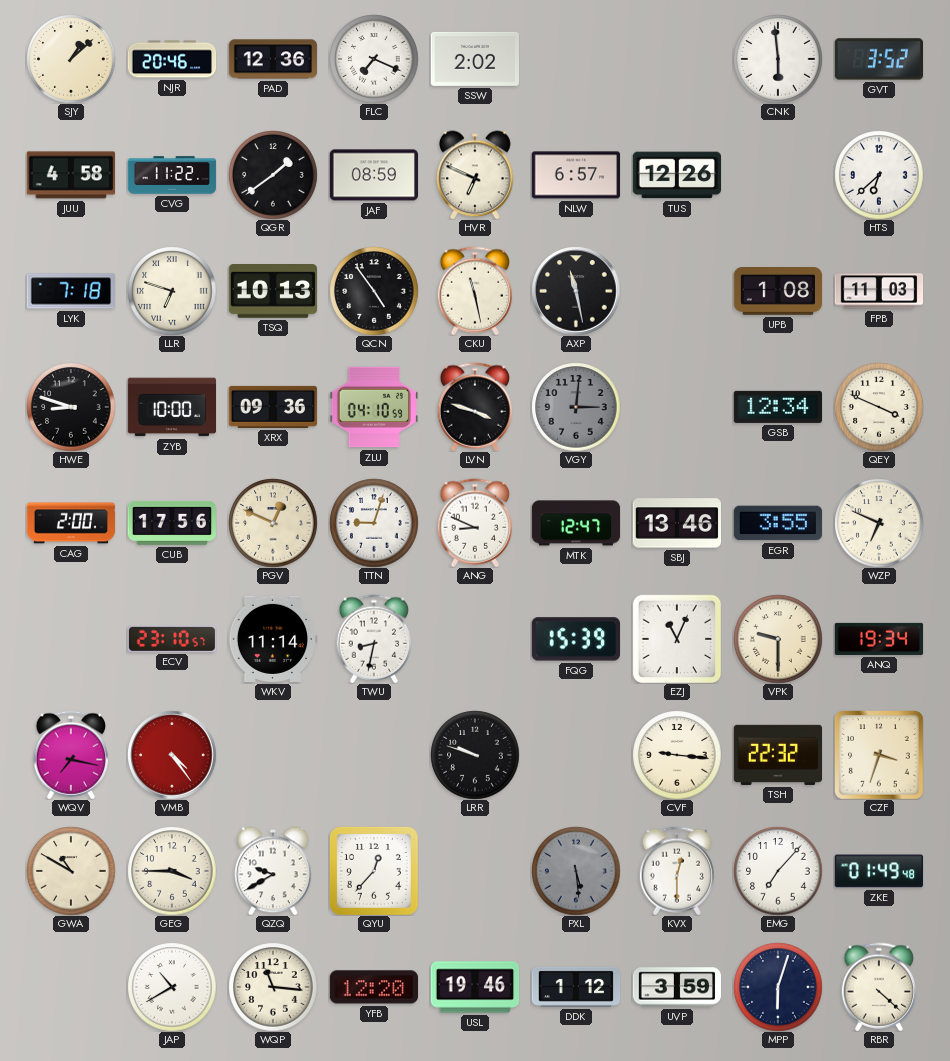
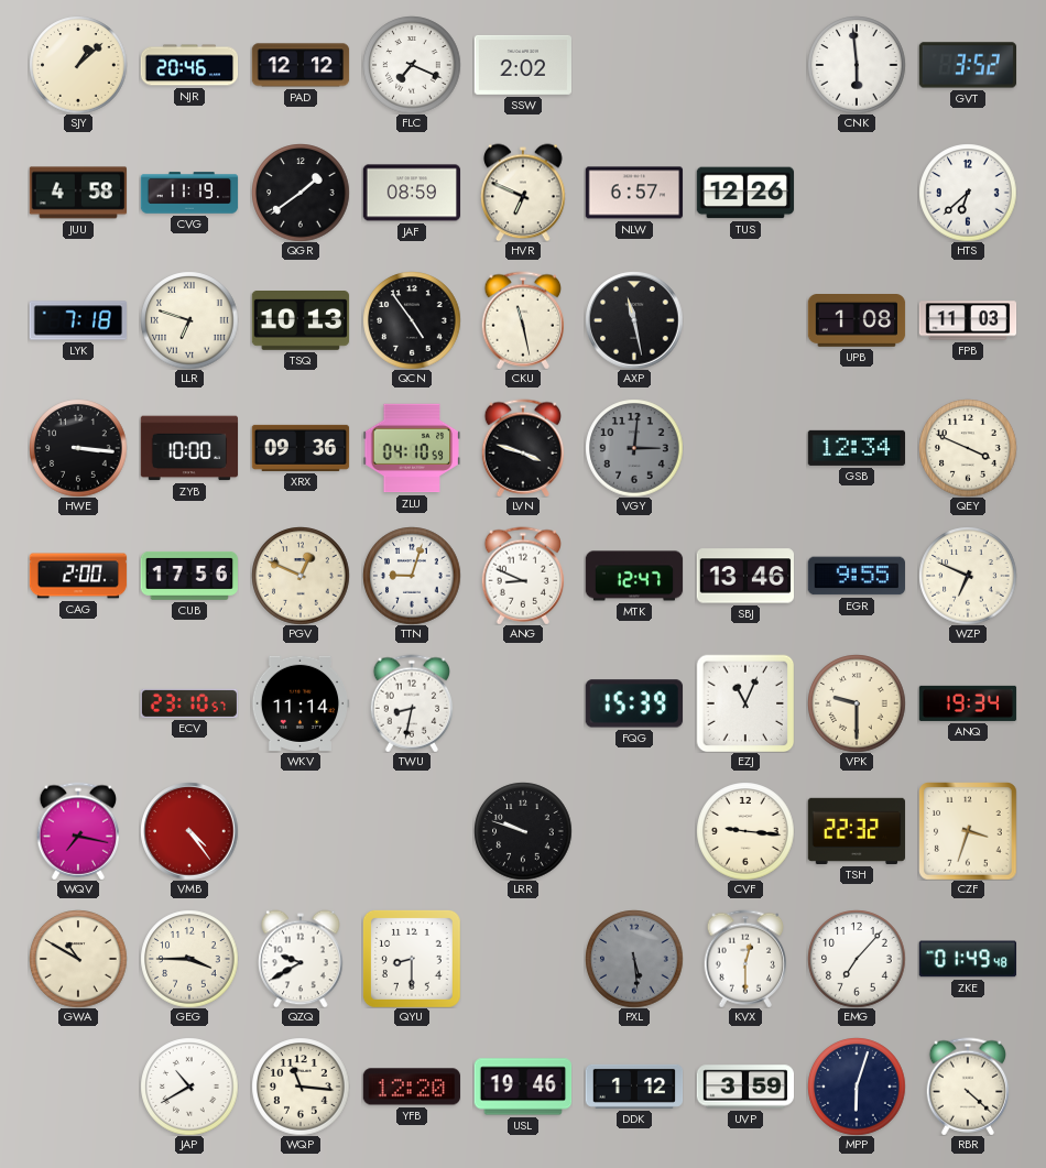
PAD: 12:36 -> 12:12
CVG: 11:22 -> 11:19
HWE: 8:48 -> 3:16
EGR: 3:55 -> 9:55
QYU: 12:37 -> 8:30
